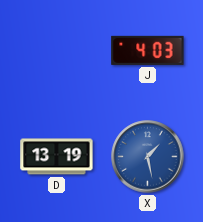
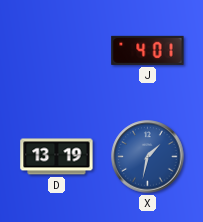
J: 4:03 -> 4:01
X: 1:28 -> 1:32
